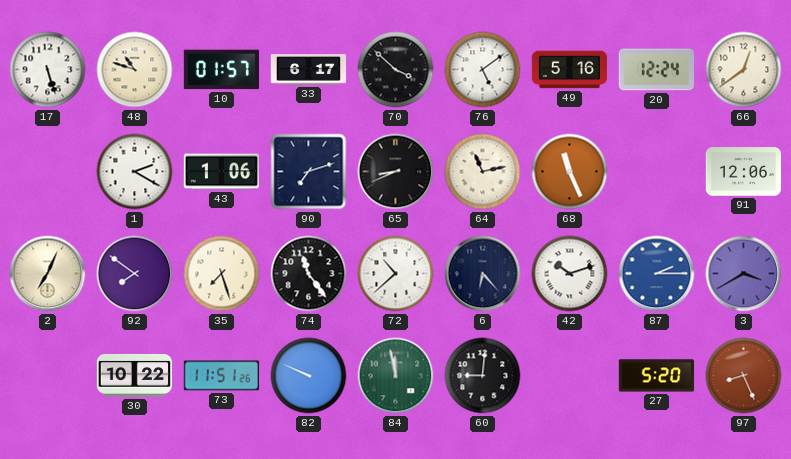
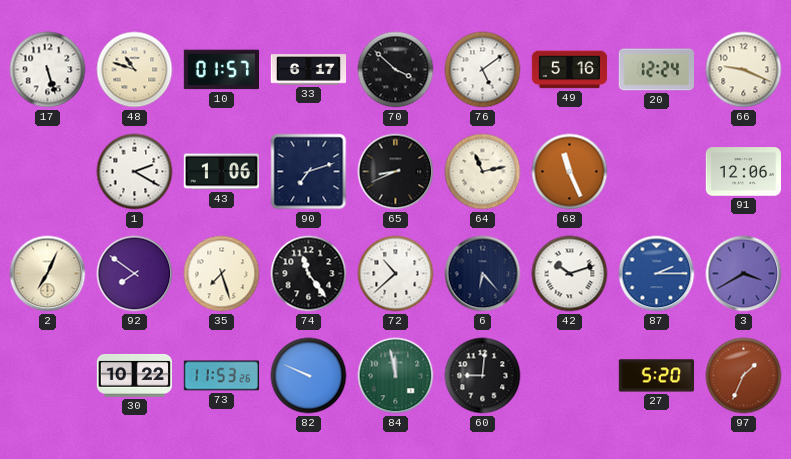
66: 12:39 -> 9:19
73: 11:51 -> 11:53
97: 8:26 -> 1:34
